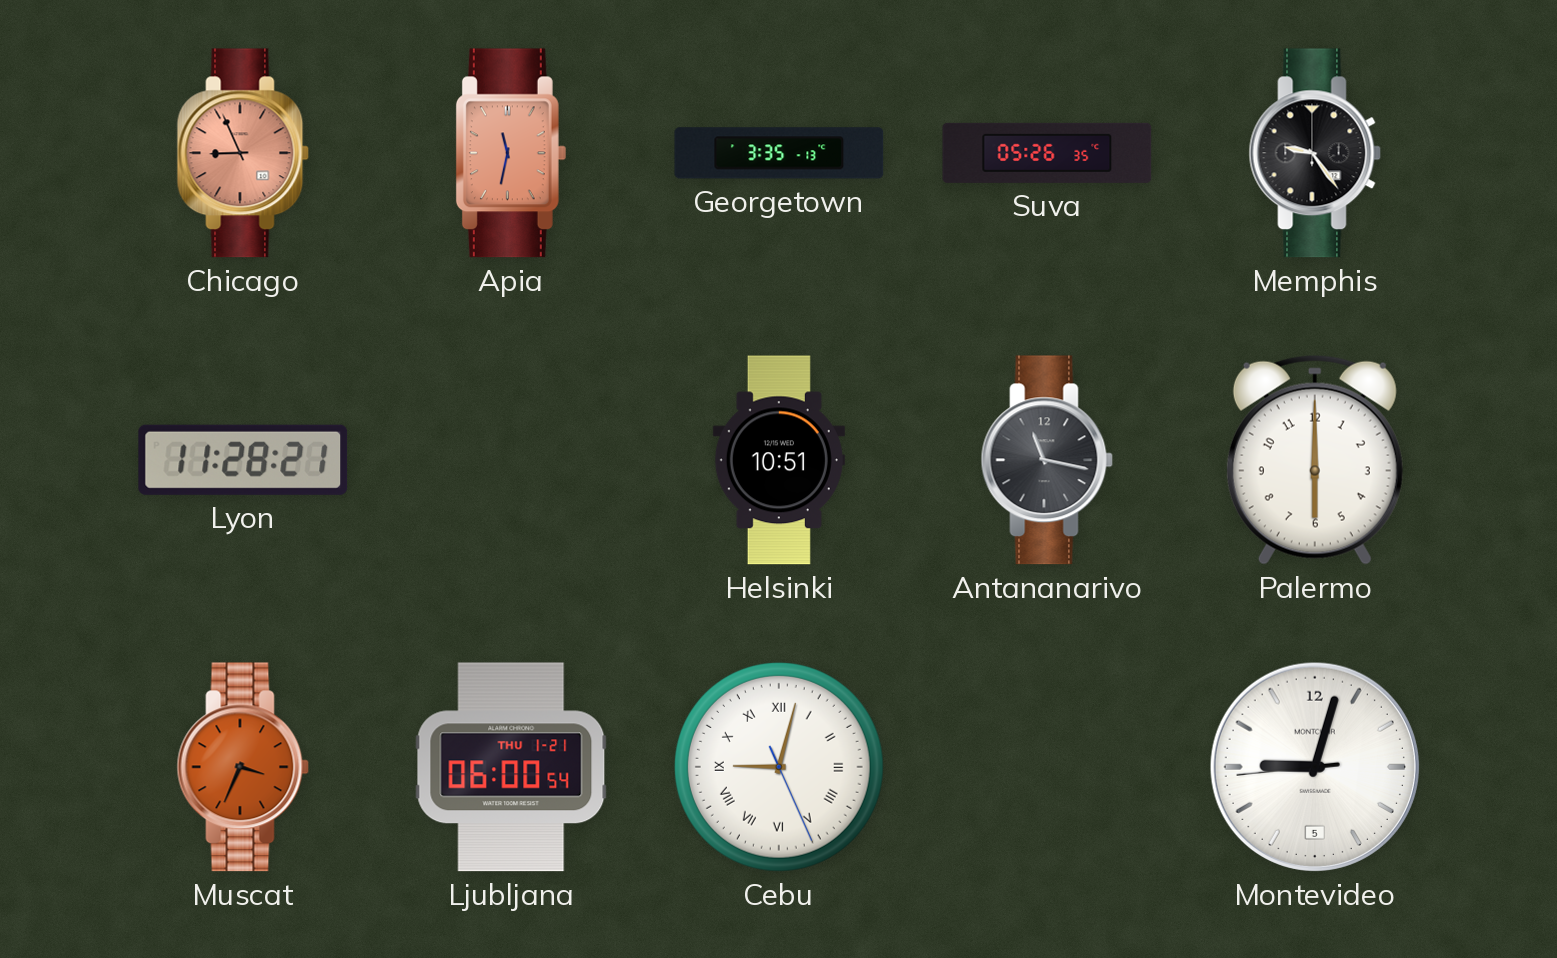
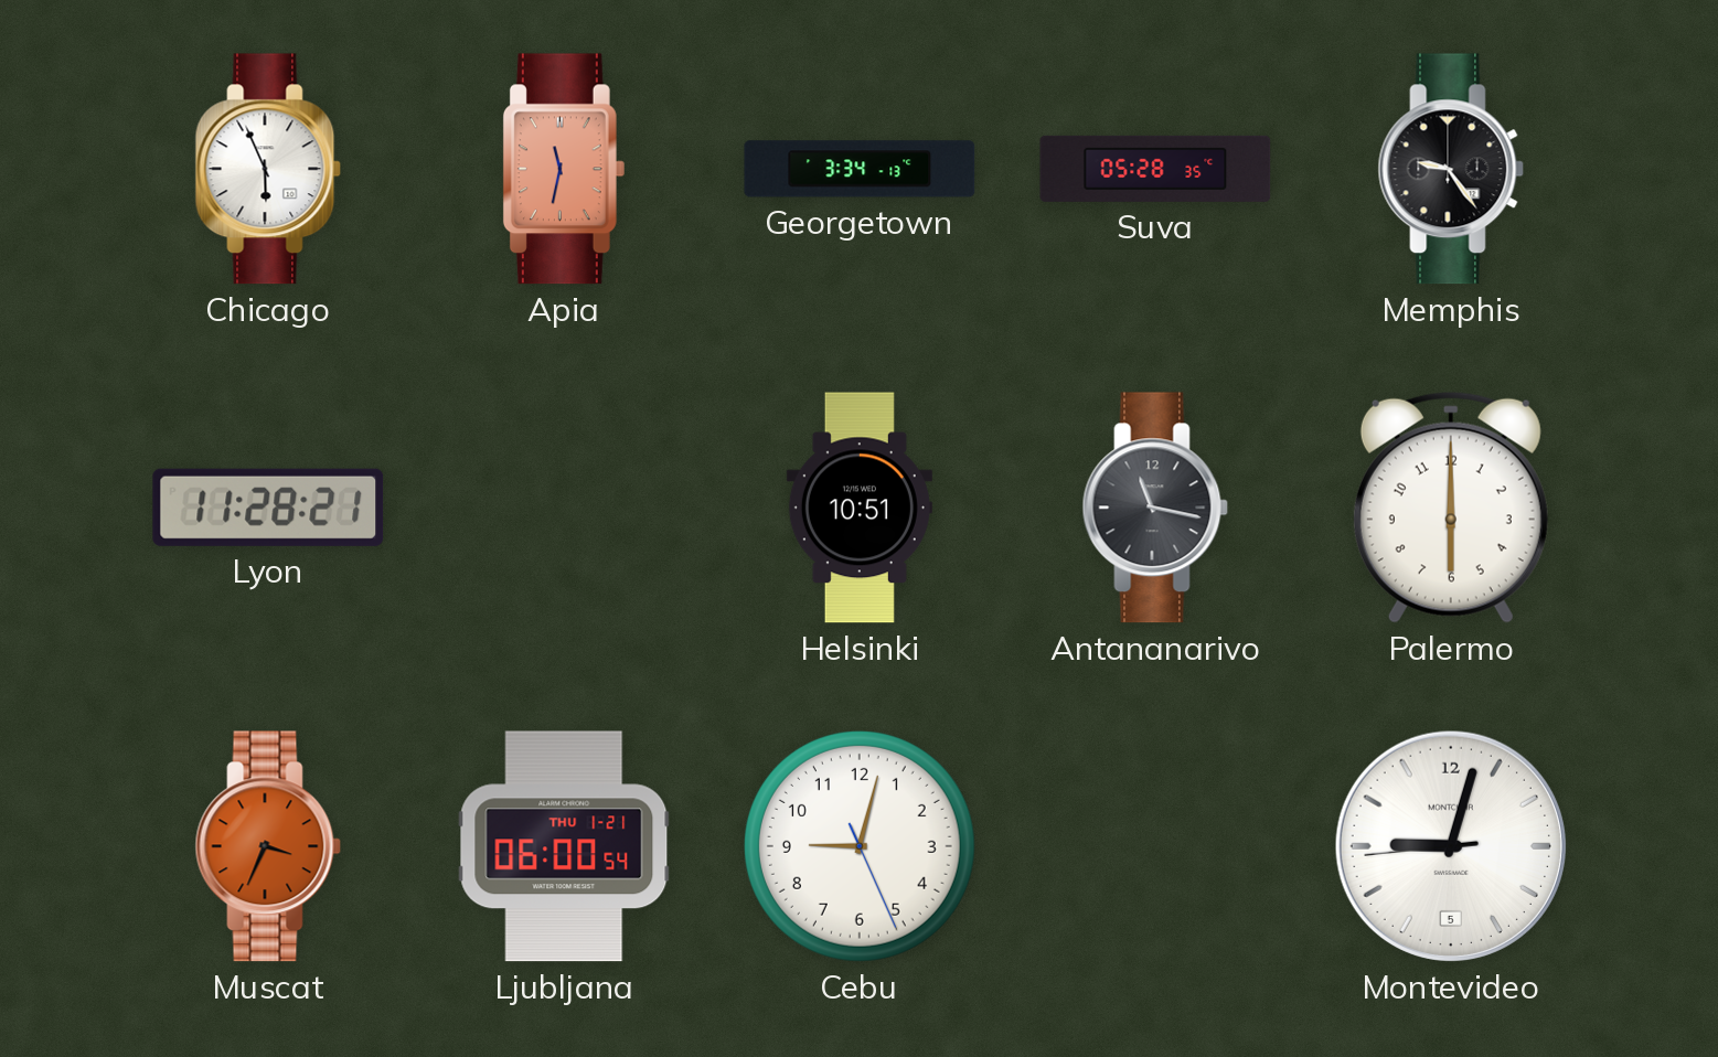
Chicago: 8:56 -> 5:56
Chicago dial: salmon -> white
Georgetown: 3:35 -> 3:34
Suva: 05:26 -> 05:28
Cebu numerals: Roman -> Arabic
